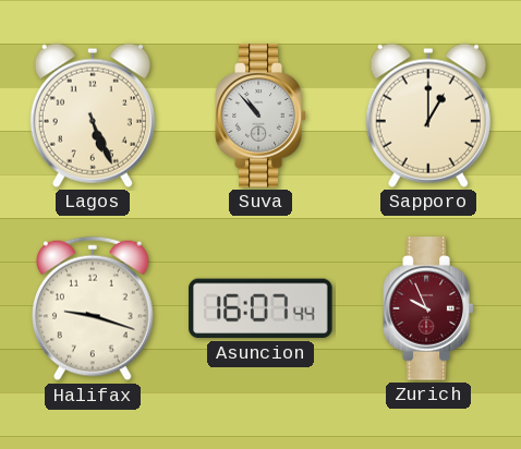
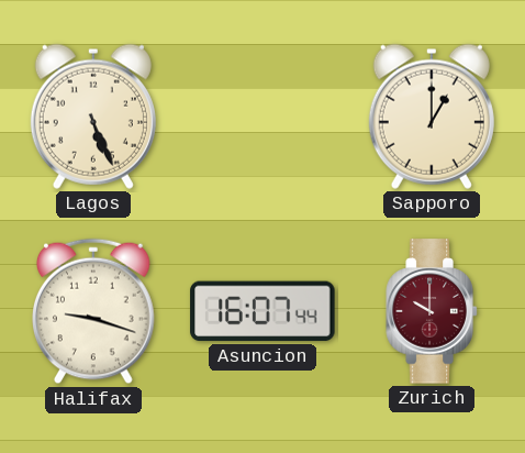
Suva: 10:53 -> none
Zurich: 9:56 -> 10:00
